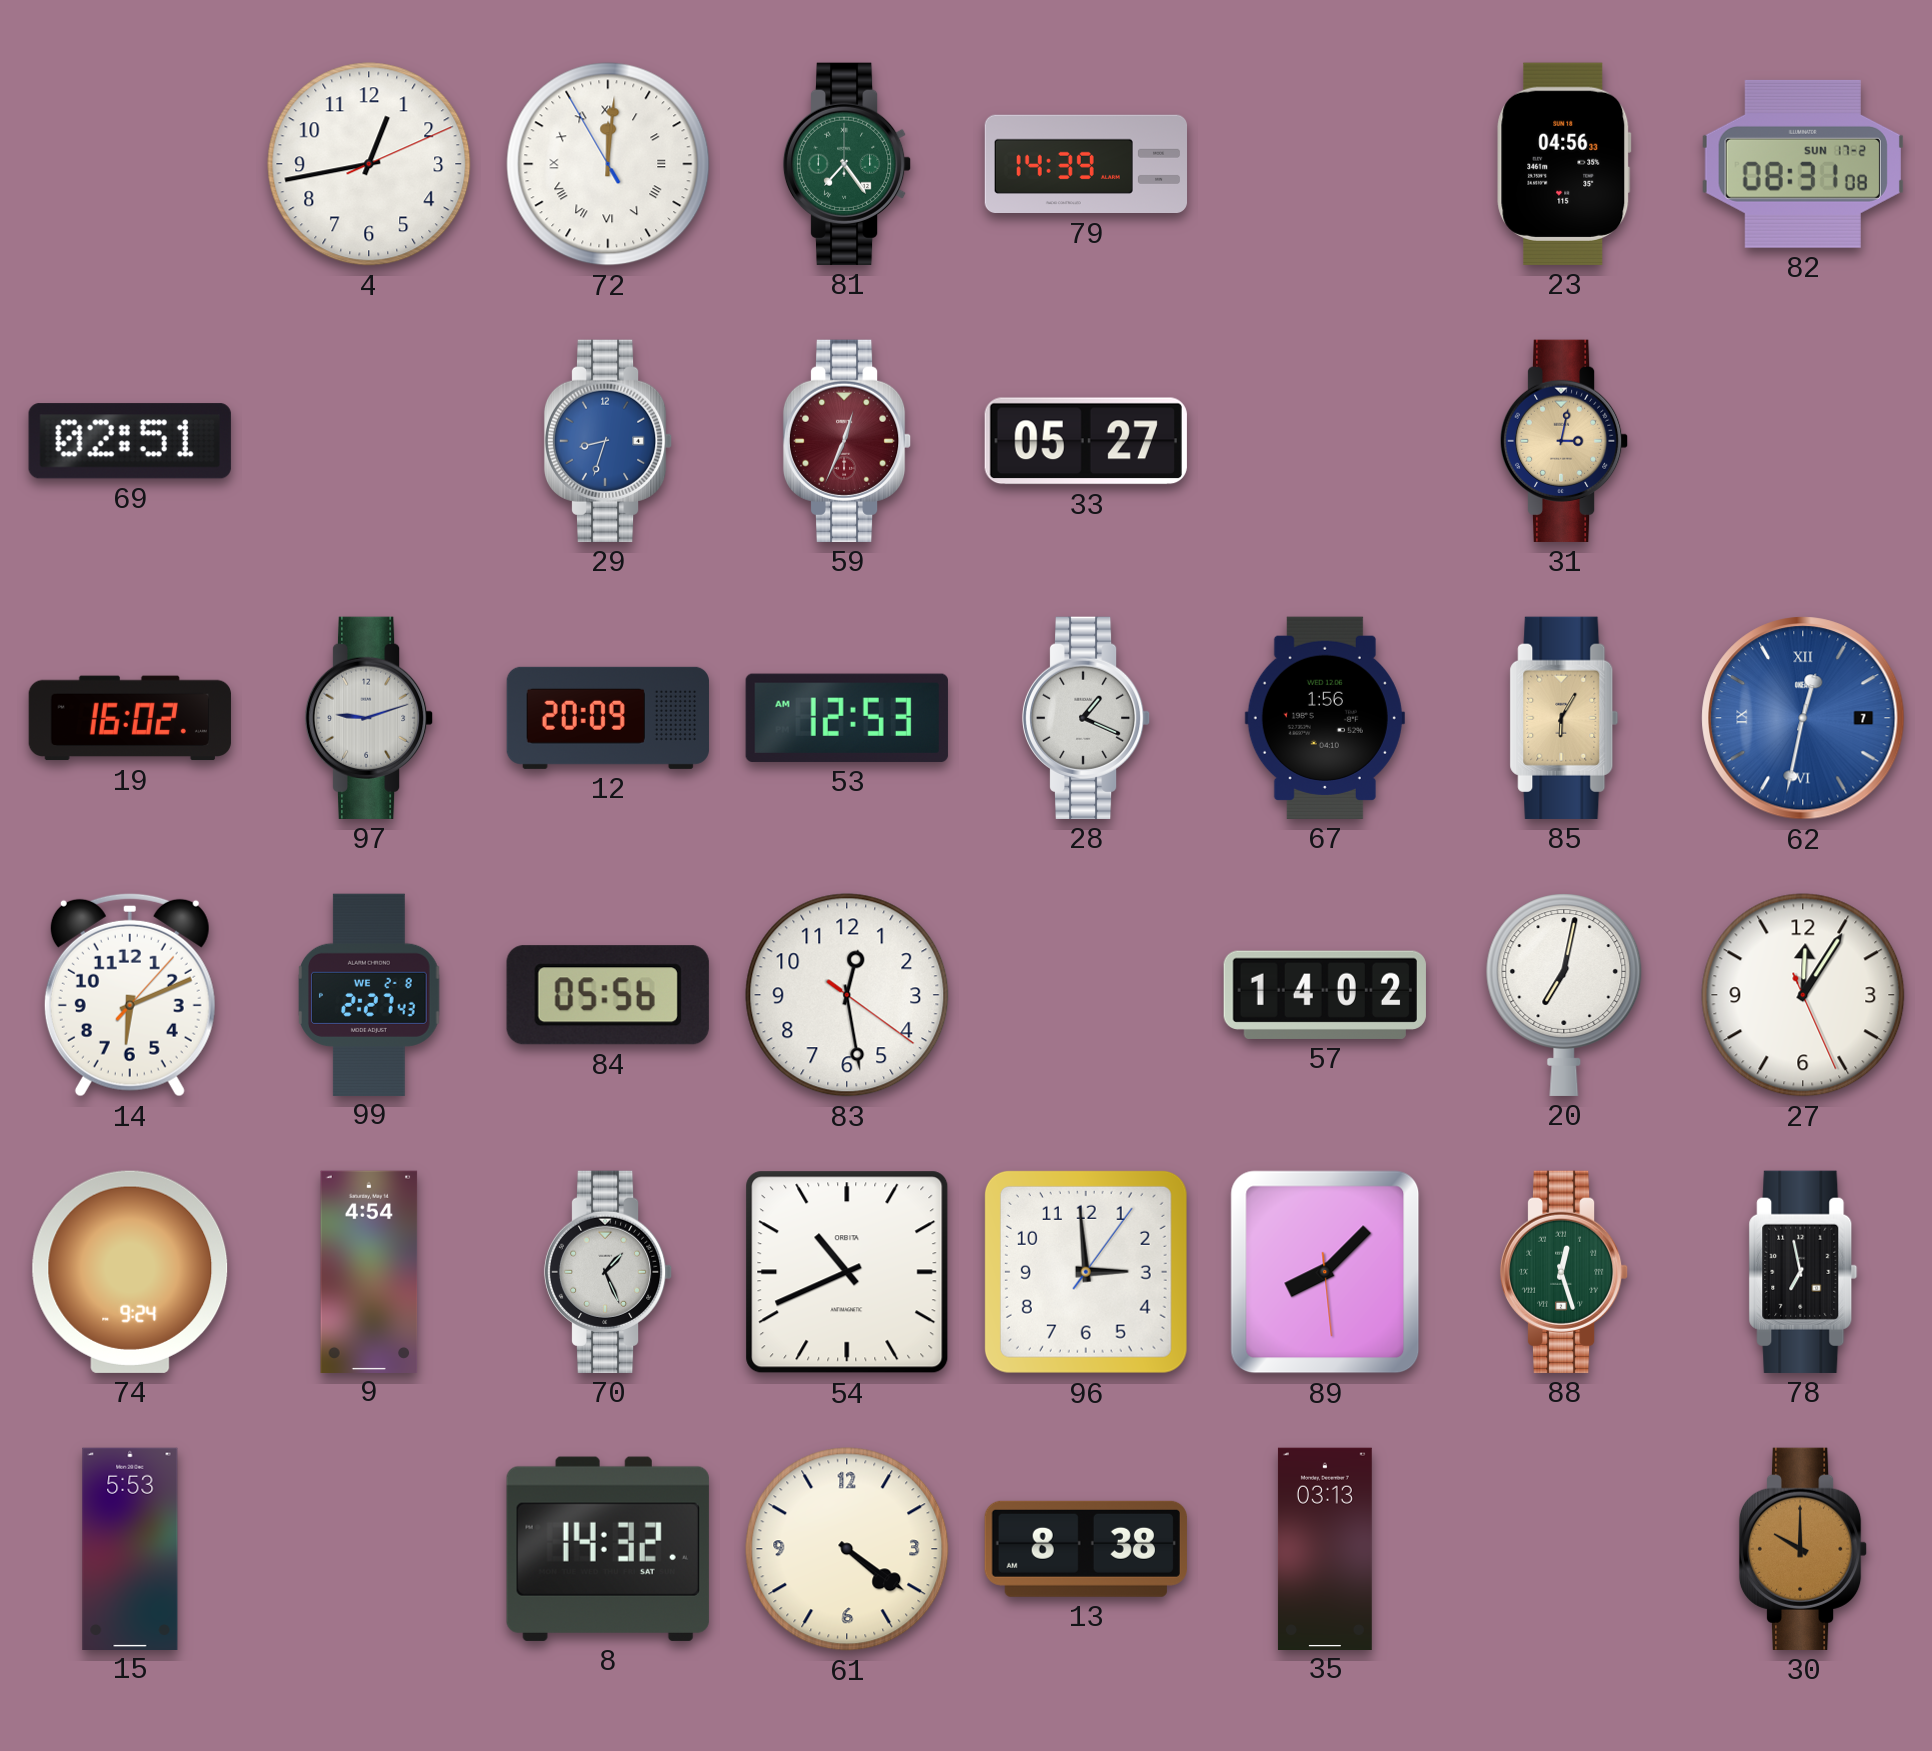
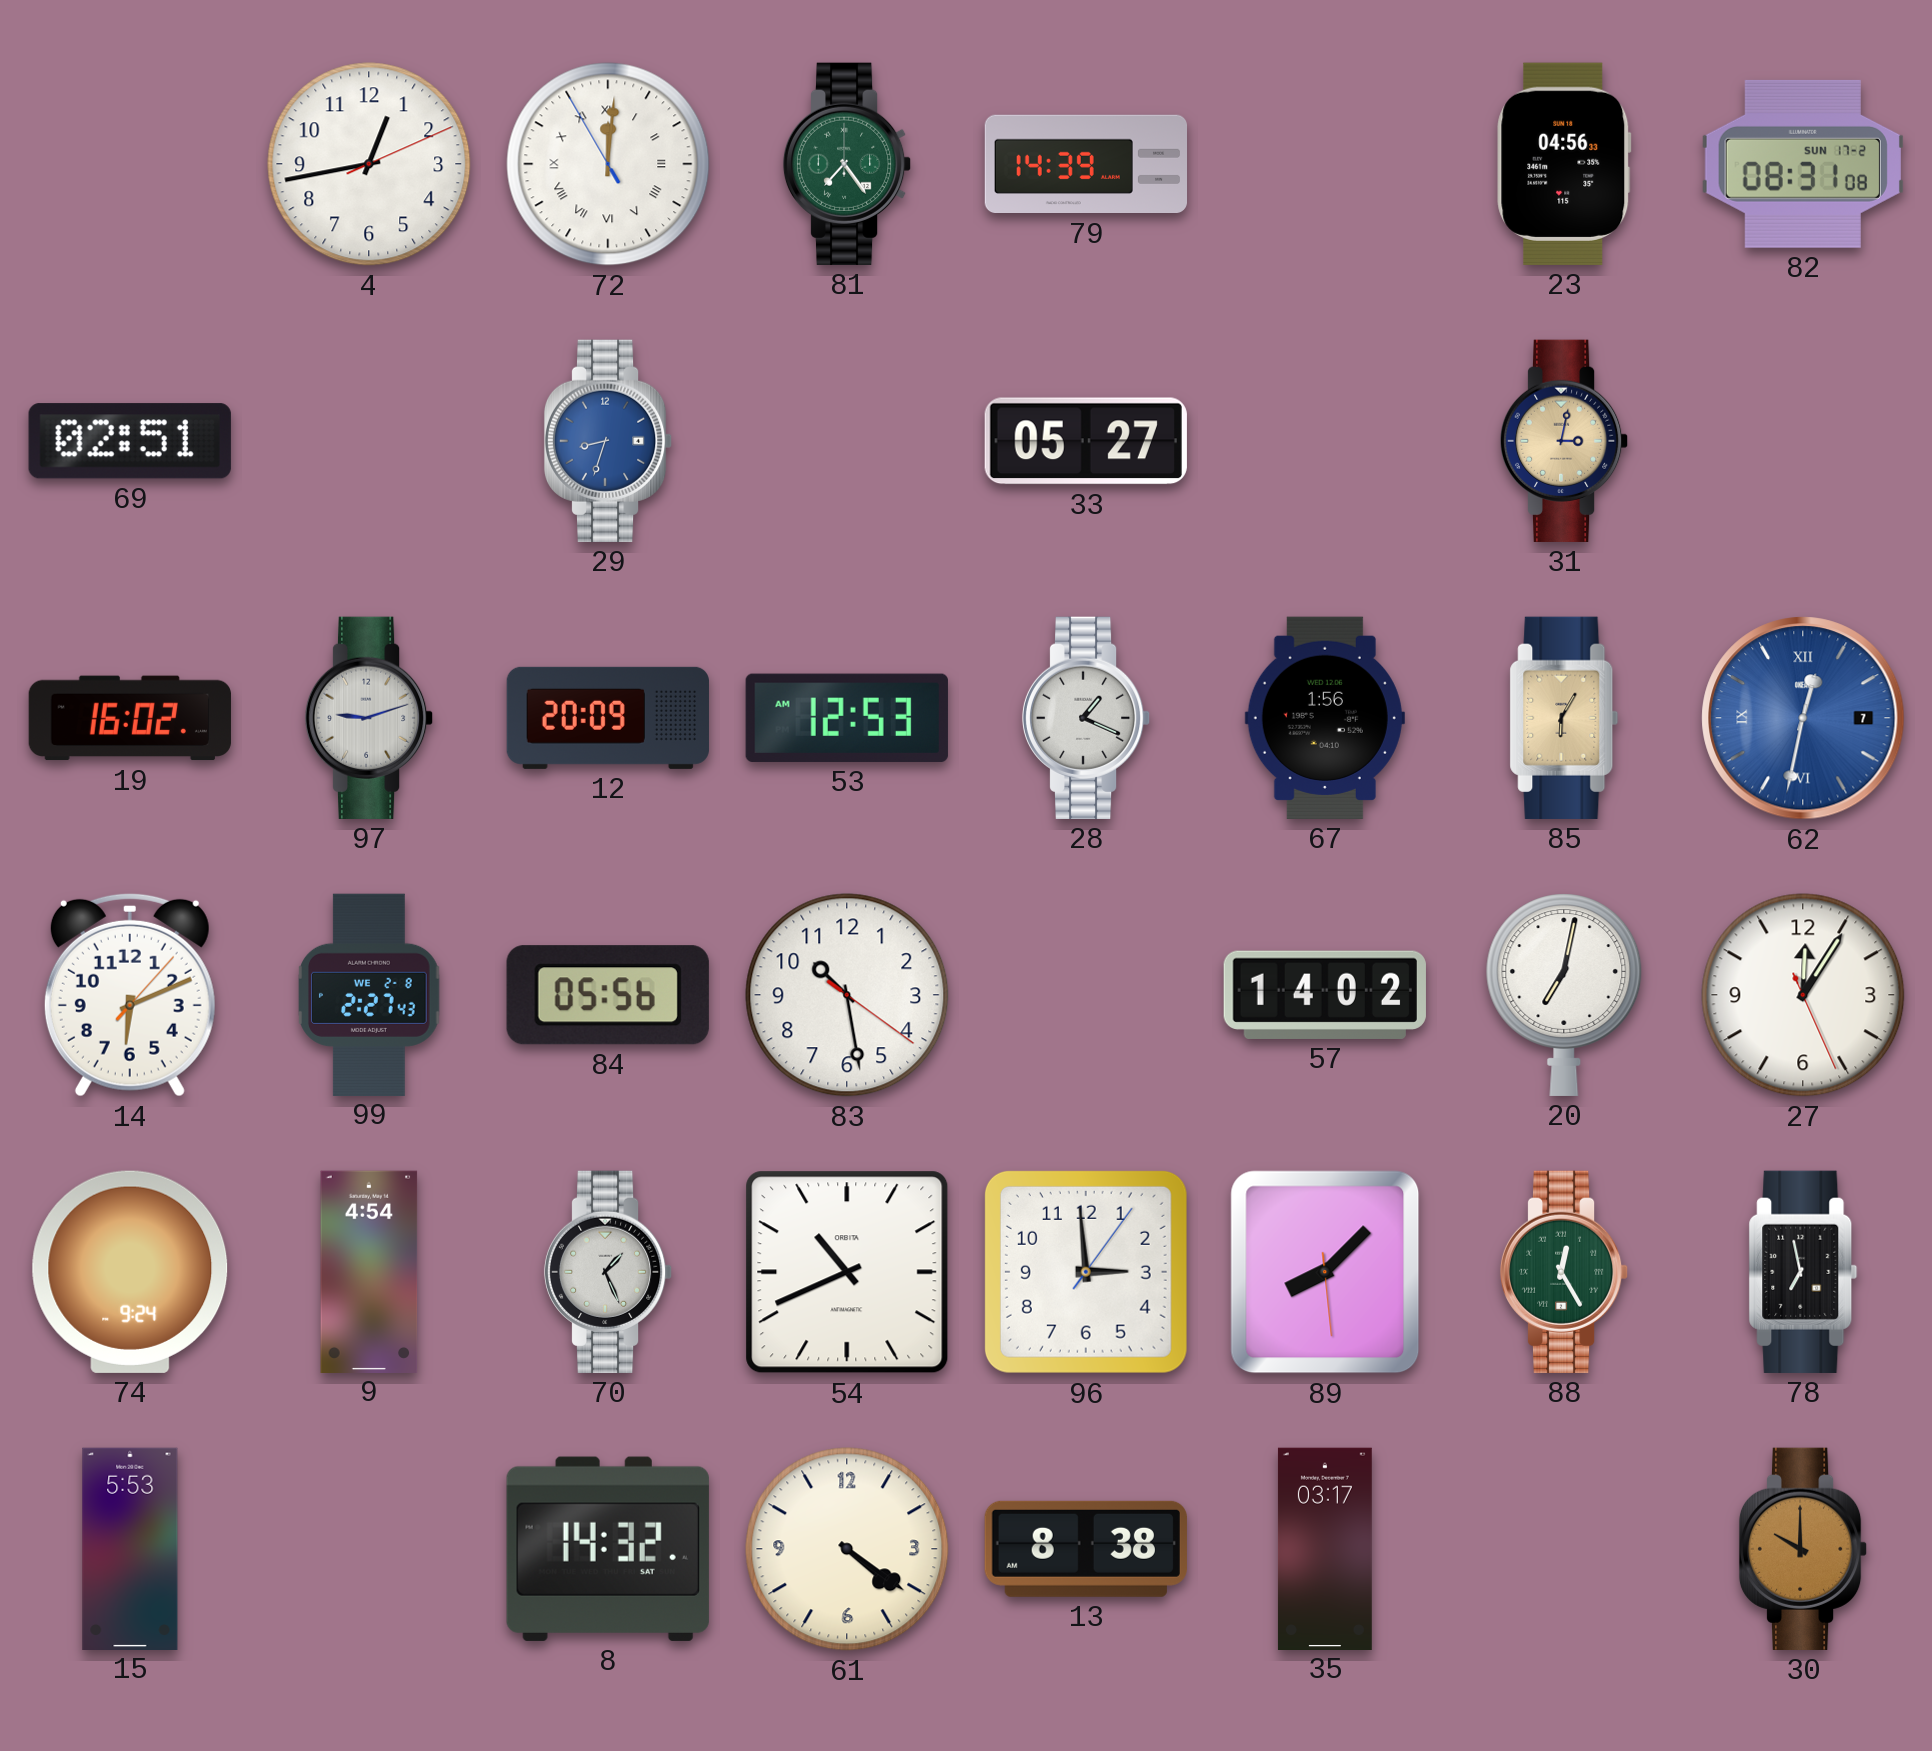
59: 12:34 -> none
83: 12:28 -> 10:28
88: 12:27 -> 12:25
35: 03:13 -> 03:17
